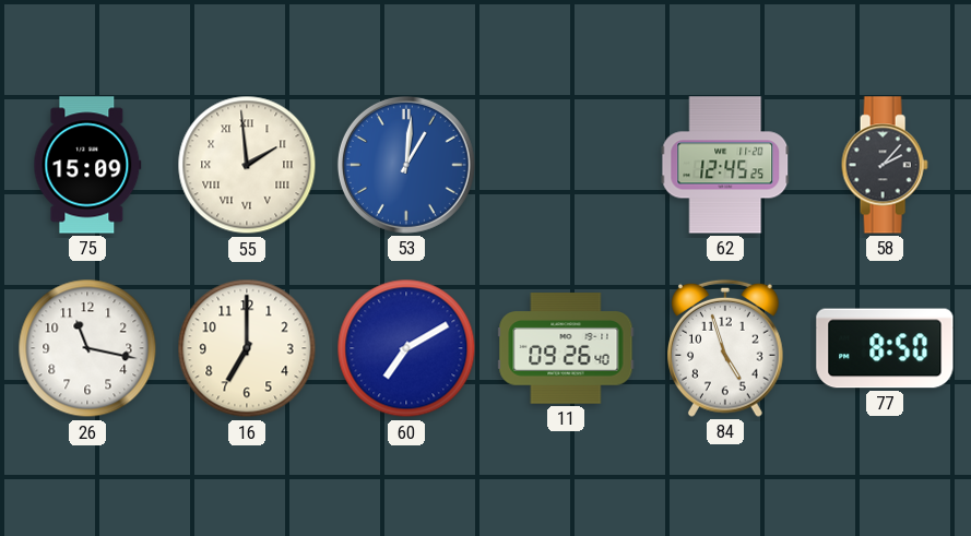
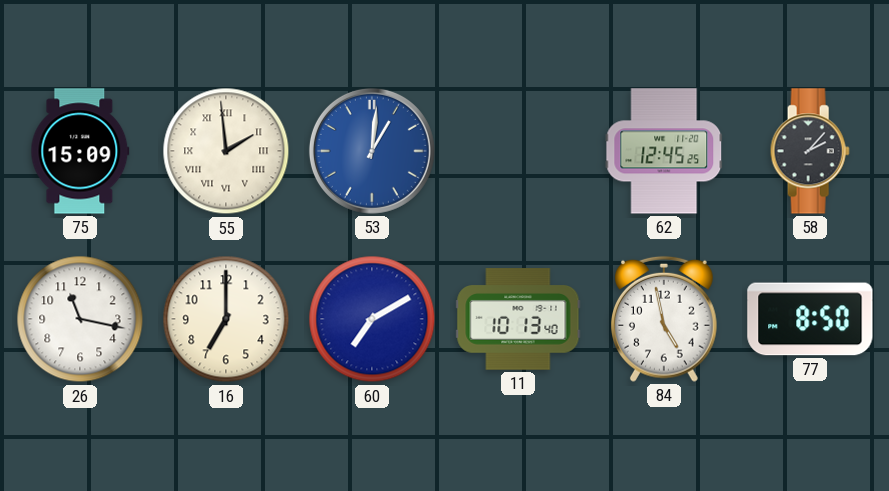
11: 09:26 -> 10:13
84: 4:57 -> 4:58
